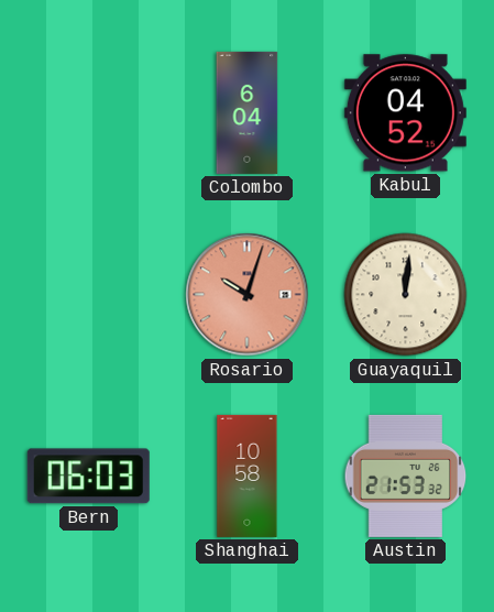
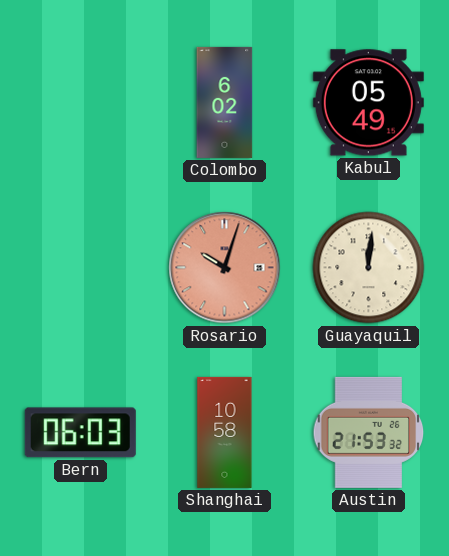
Colombo: 6:04 -> 6:02
Kabul: 04:52 -> 05:49
